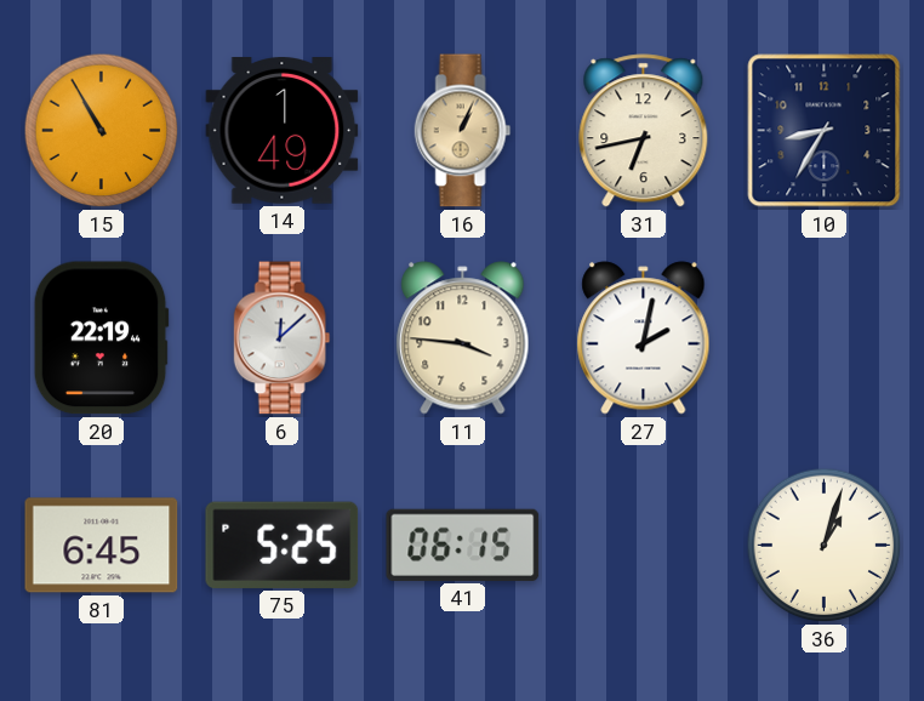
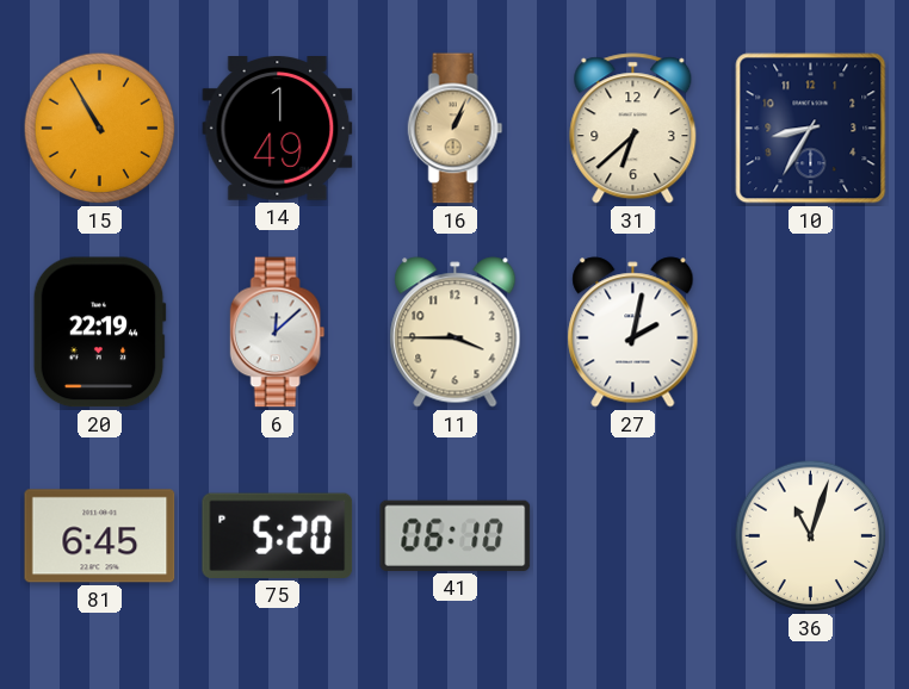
31: 6:43 -> 6:38
11: 3:46 -> 3:45
75: 5:25 -> 5:20
41: 06:15 -> 06:10
36: 1:03 -> 11:03
